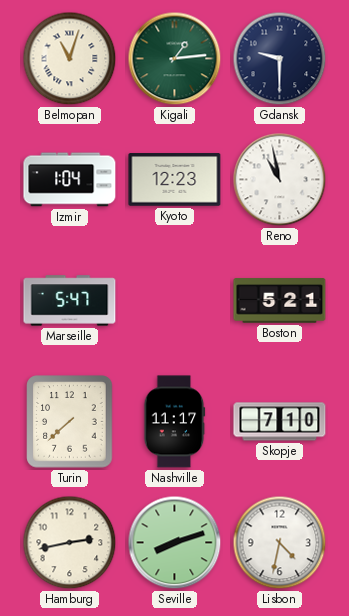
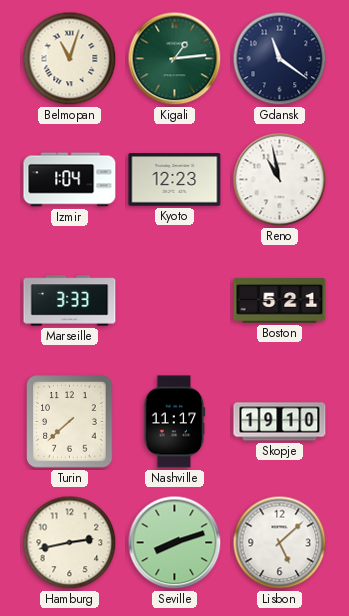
Gdansk: 9:30 -> 11:21
Marseille: 5:47 -> 3:33
Skopje: 7:10 -> 19:10
Lisbon: 4:32 -> 5:08
